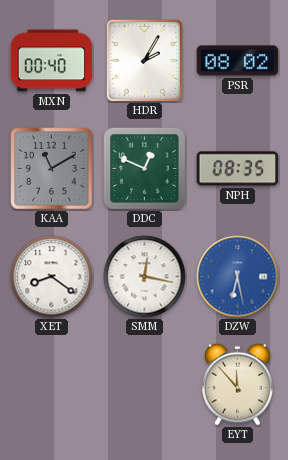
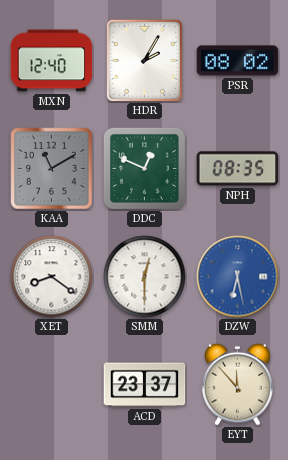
MXN: 00:40 -> 12:40
SMM: 12:17 -> 12:30
ACD: none -> 23:37
